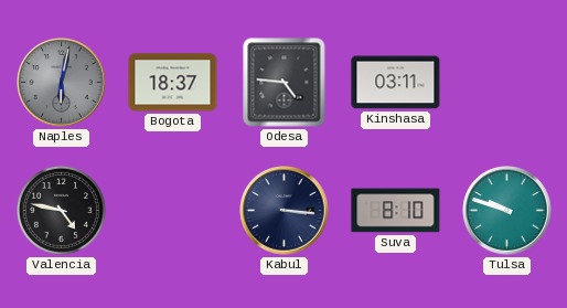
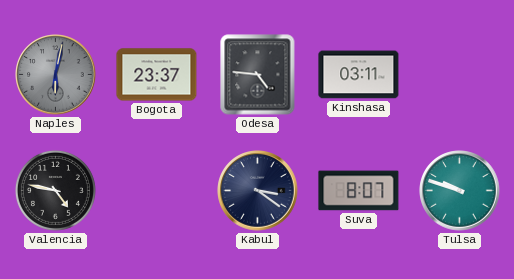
Bogota: 18:37 -> 23:37
Kabul: 3:16 -> 3:21
Suva: 8:10 -> 8:07
